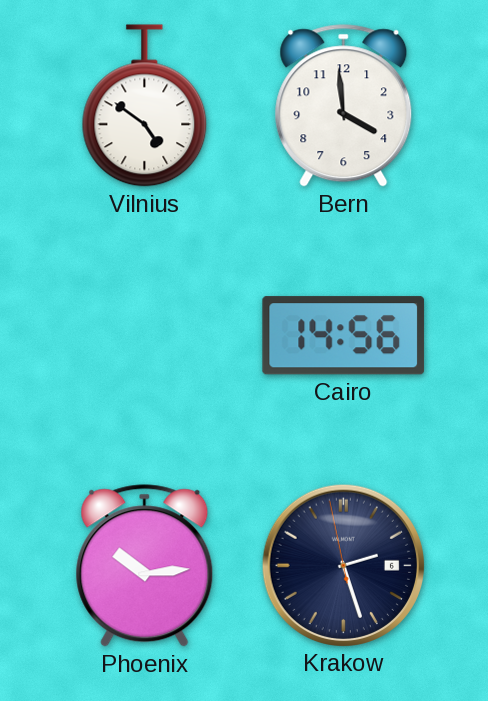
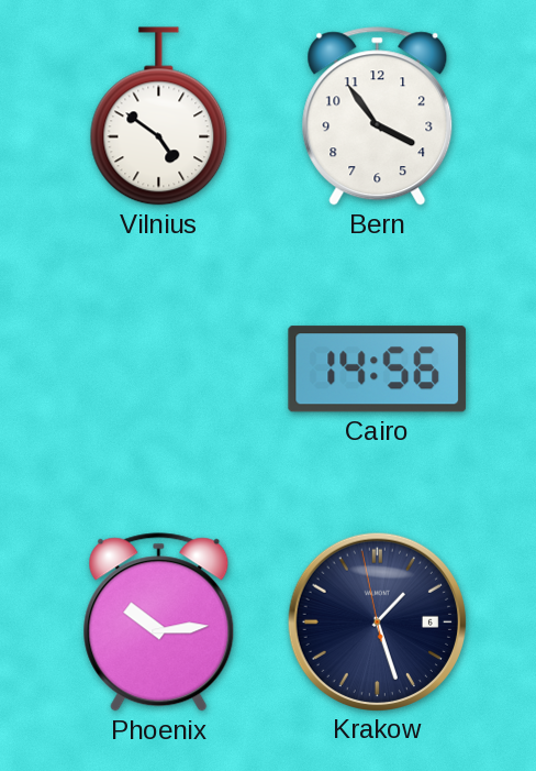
Bern: 3:59 -> 3:54
Krakow: 2:26 -> 1:26
